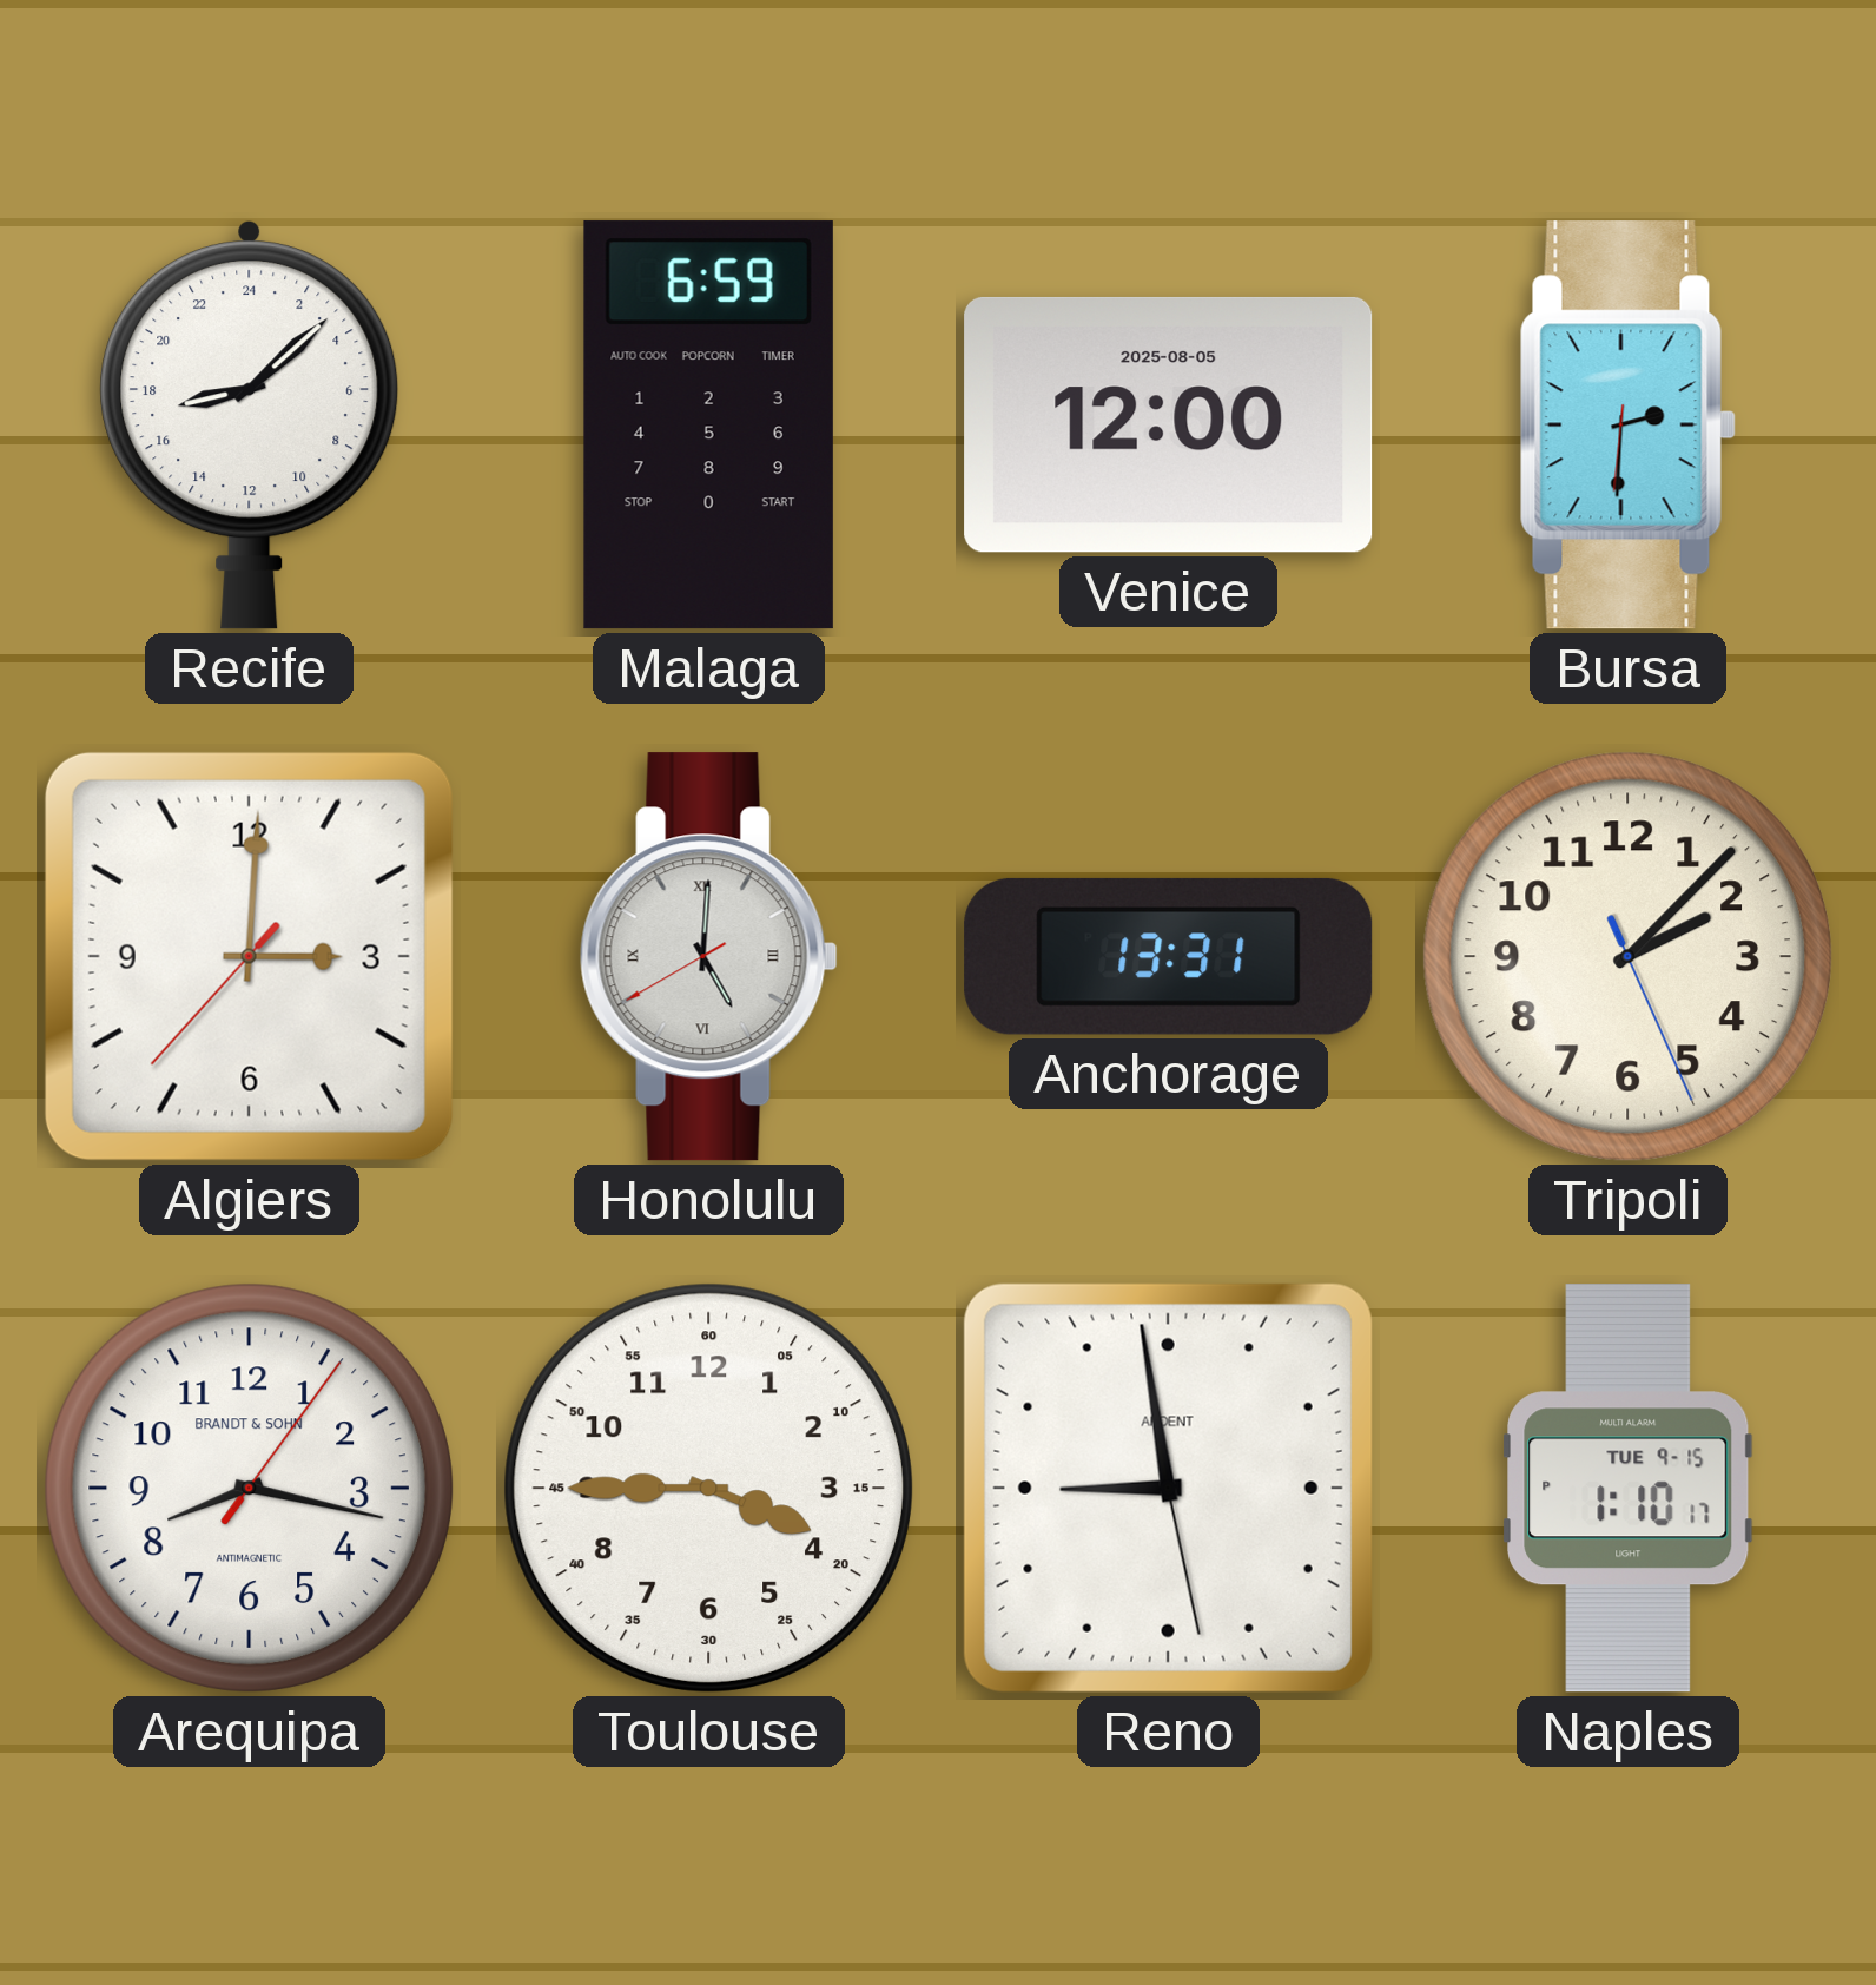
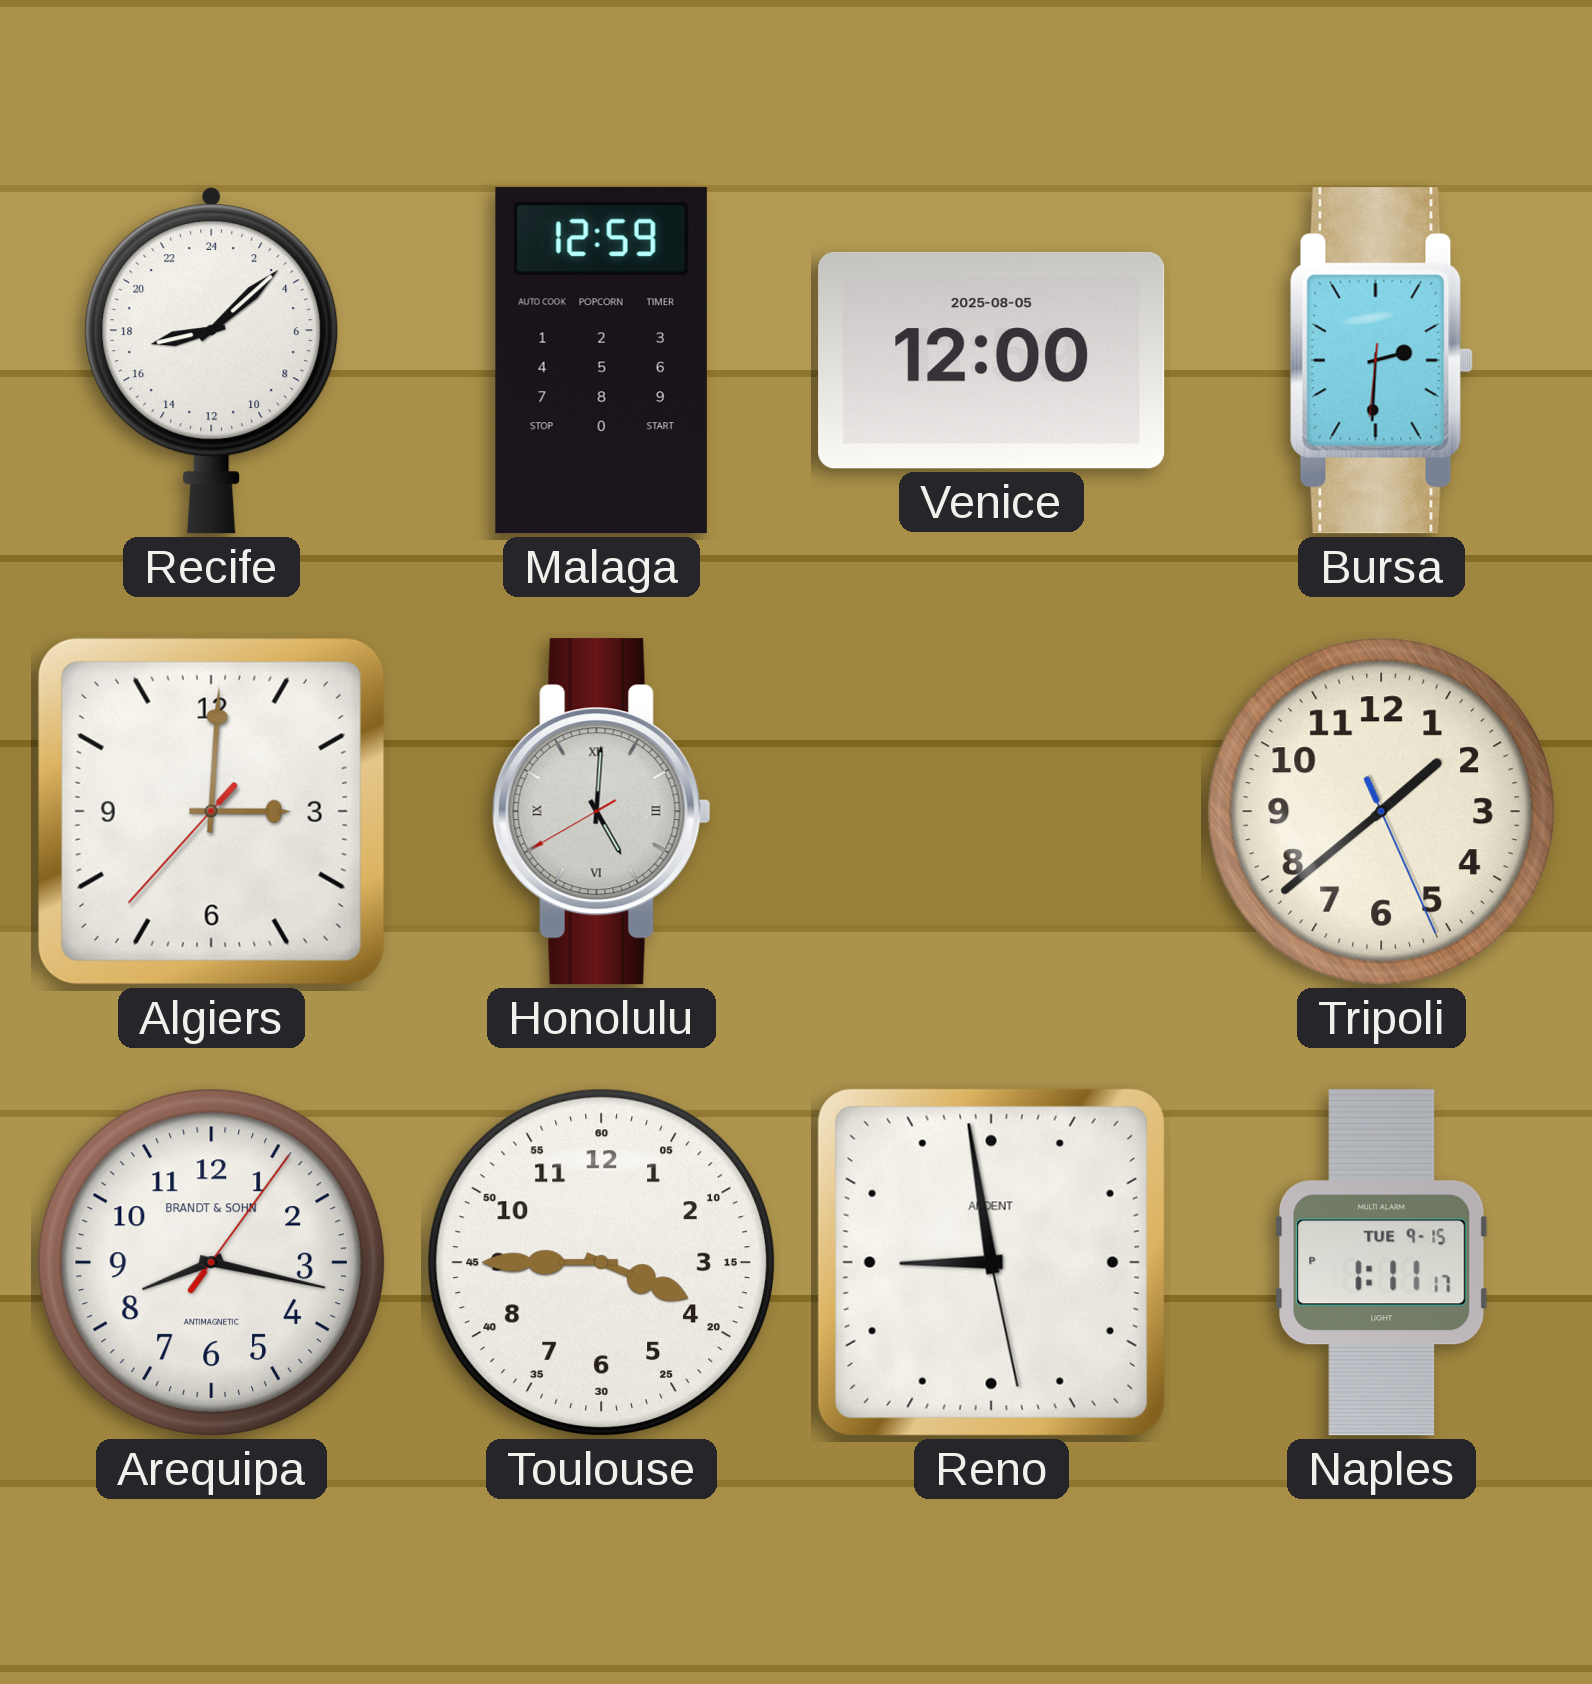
Malaga: 6:59 -> 12:59
Anchorage: 13:31 -> none
Tripoli: 2:07 -> 1:38
Naples: 1:10 -> 1:11
